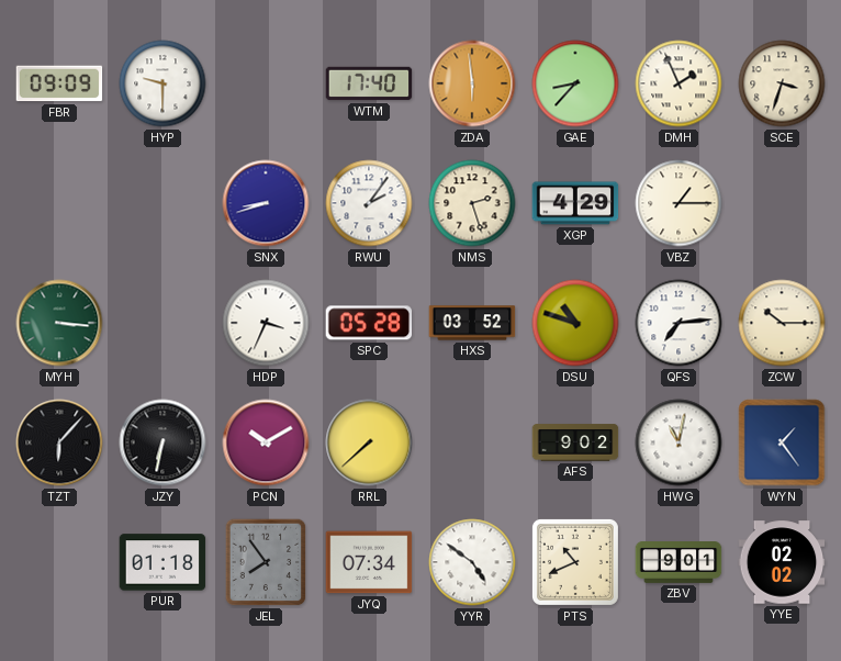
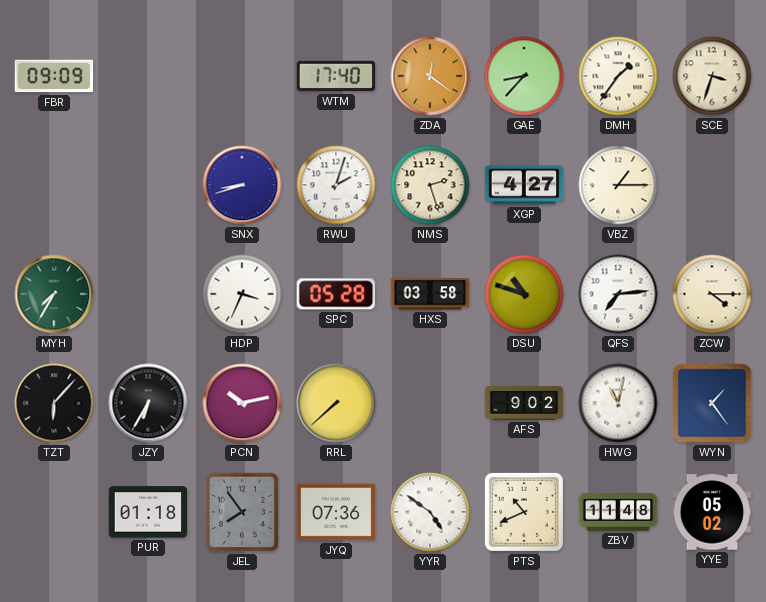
HYP: 9:30 -> none
ZDA: 5:59 -> 12:21
DMH: 1:56 -> 1:36
RWU: 2:06 -> 2:03
XGP: 4:29 -> 4:27
MYH: 3:16 -> 7:35
HXS: 03:52 -> 03:58
ZCW: 10:15 -> 4:15
JZY: 6:32 -> 6:35
PCN: 10:10 -> 10:13
JYQ: 07:34 -> 07:36
ZBV: 9:01 -> 11:48
YYE: 02:02 -> 05:02
